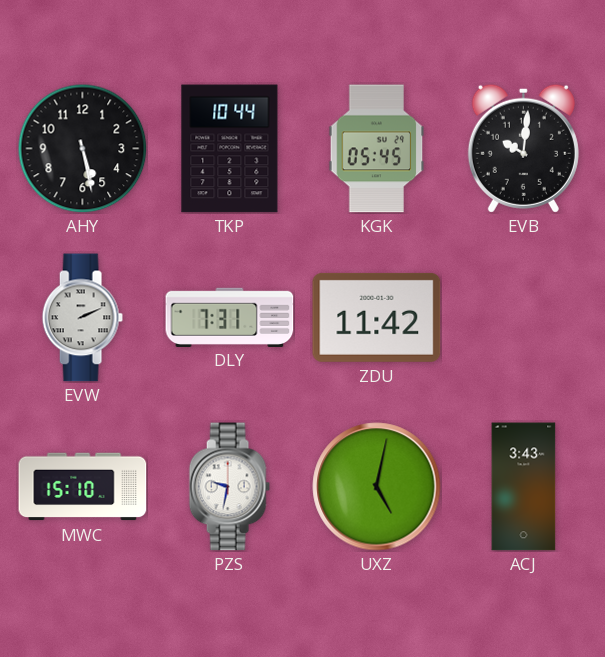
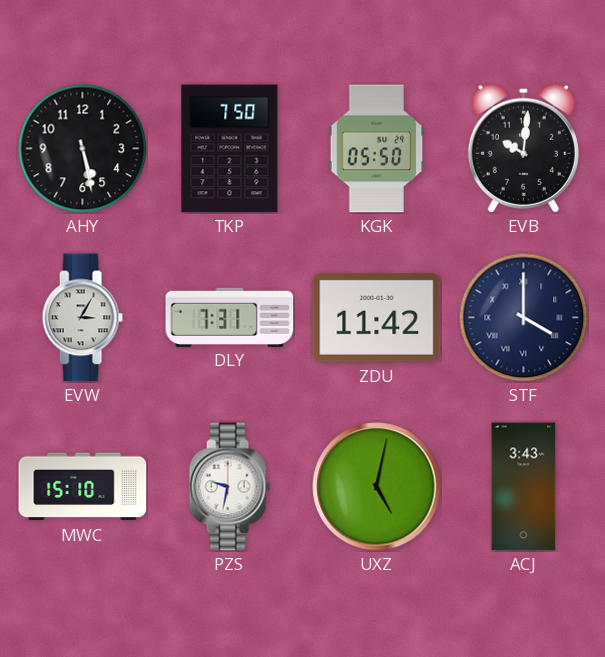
TKP: 10:44 -> 7:50
KGK: 05:45 -> 05:50
EVW: 2:11 -> 3:05
STF: none -> 4:00
